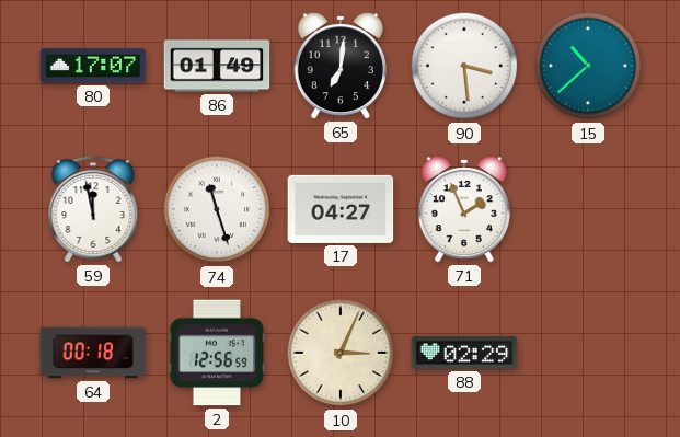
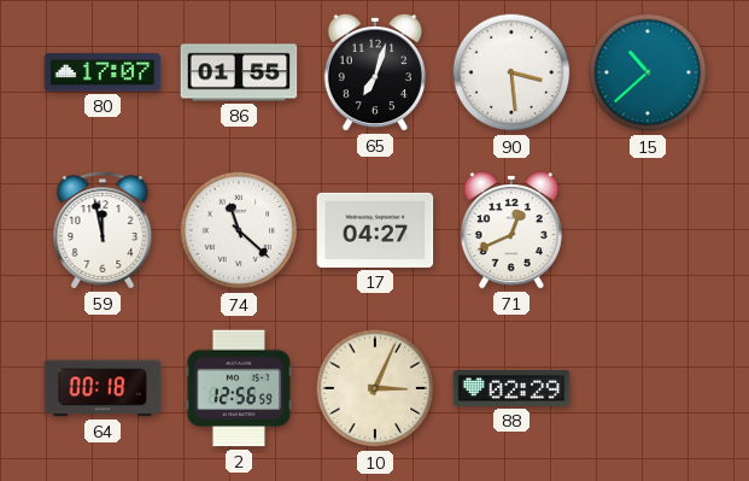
86: 01:49 -> 01:55
65: 7:01 -> 7:03
74: 11:27 -> 11:22
71: 1:56 -> 12:41
